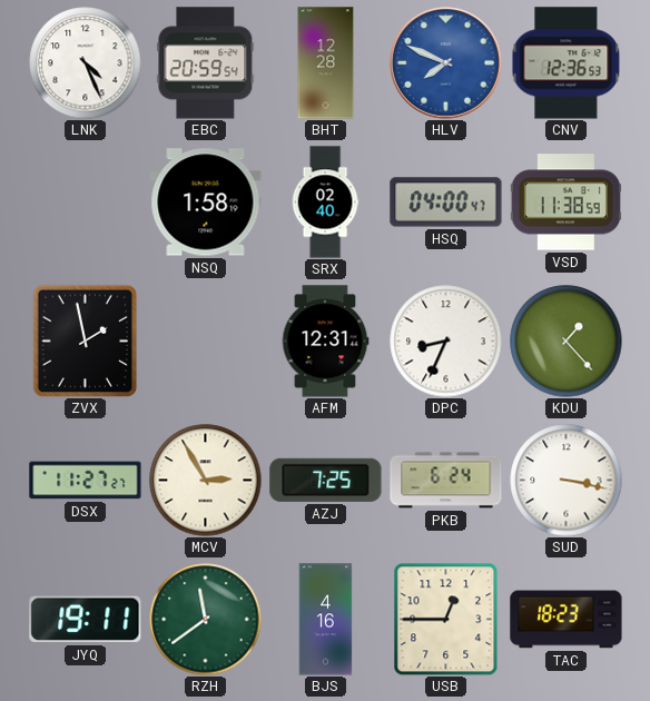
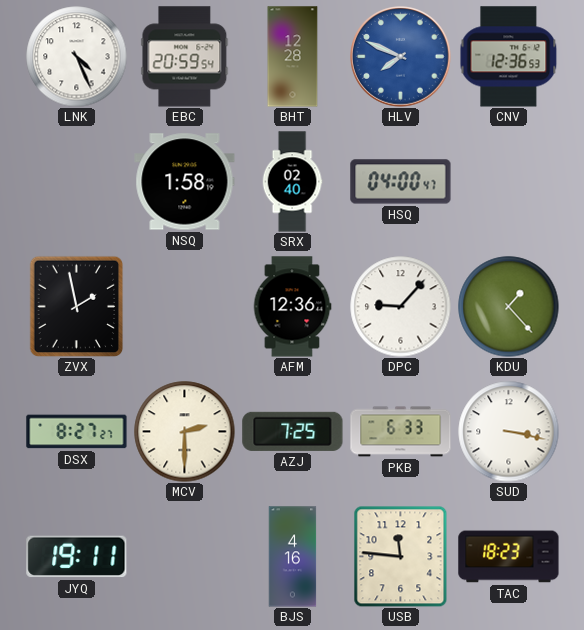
VSD: 11:38 -> none
AFM: 12:31 -> 12:36
DPC: 8:34 -> 9:07
DSX: 11:27 -> 8:27
MCV: 2:55 -> 2:30
PKB: 6:24 -> 6:33
RZH: 11:39 -> none
USB: 12:45 -> 11:46
